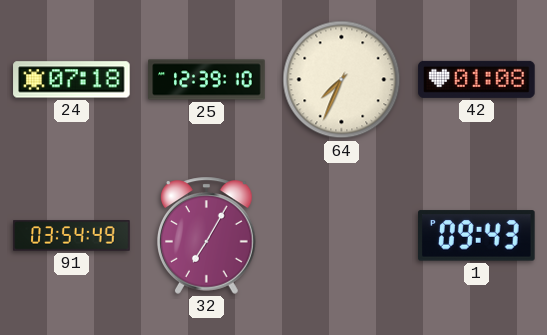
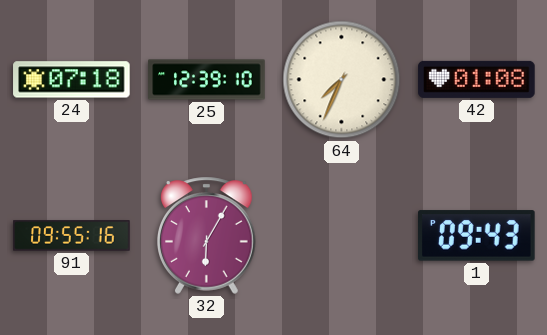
91: 03:54 -> 09:55
32: 7:05 -> 6:05
